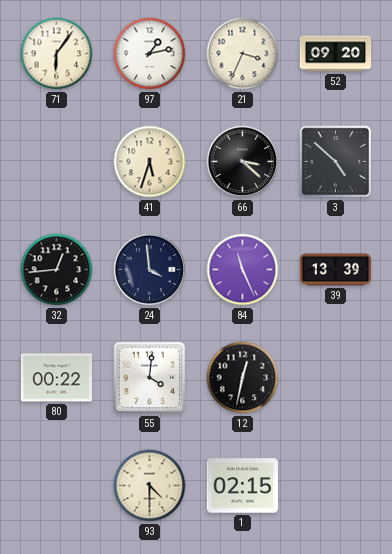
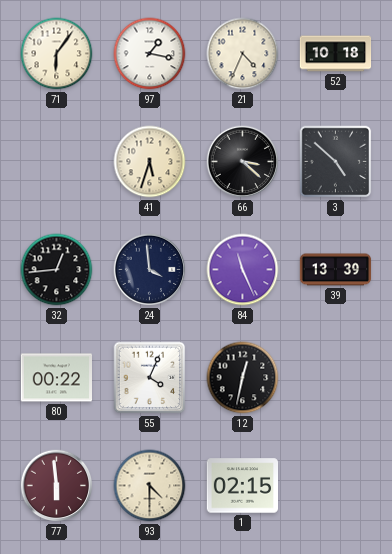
97: 1:13 -> 1:17
21: 3:34 -> 4:34
52: 09:20 -> 10:18
55: 4:01 -> 4:04
77: none -> 5:59
